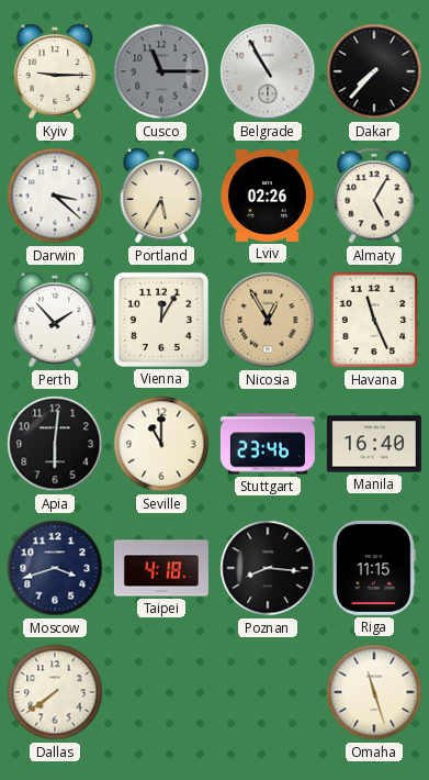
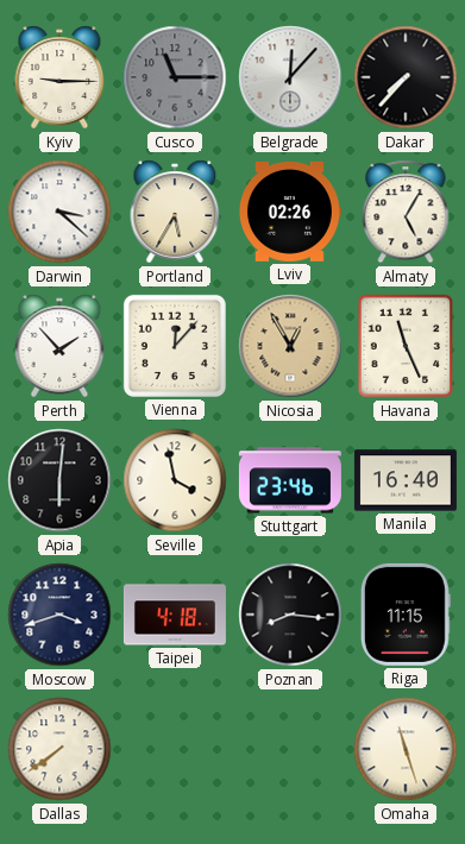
Belgrade: 10:55 -> 12:07
Vienna: 12:05 -> 12:07
Seville: 11:00 -> 3:58
